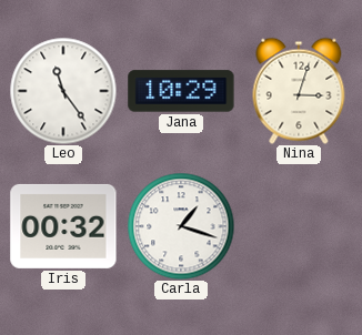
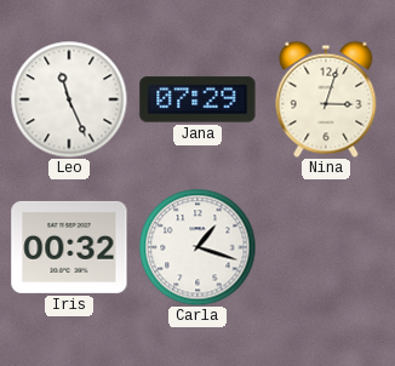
Leo: 11:24 -> 11:26
Jana: 10:29 -> 07:29
